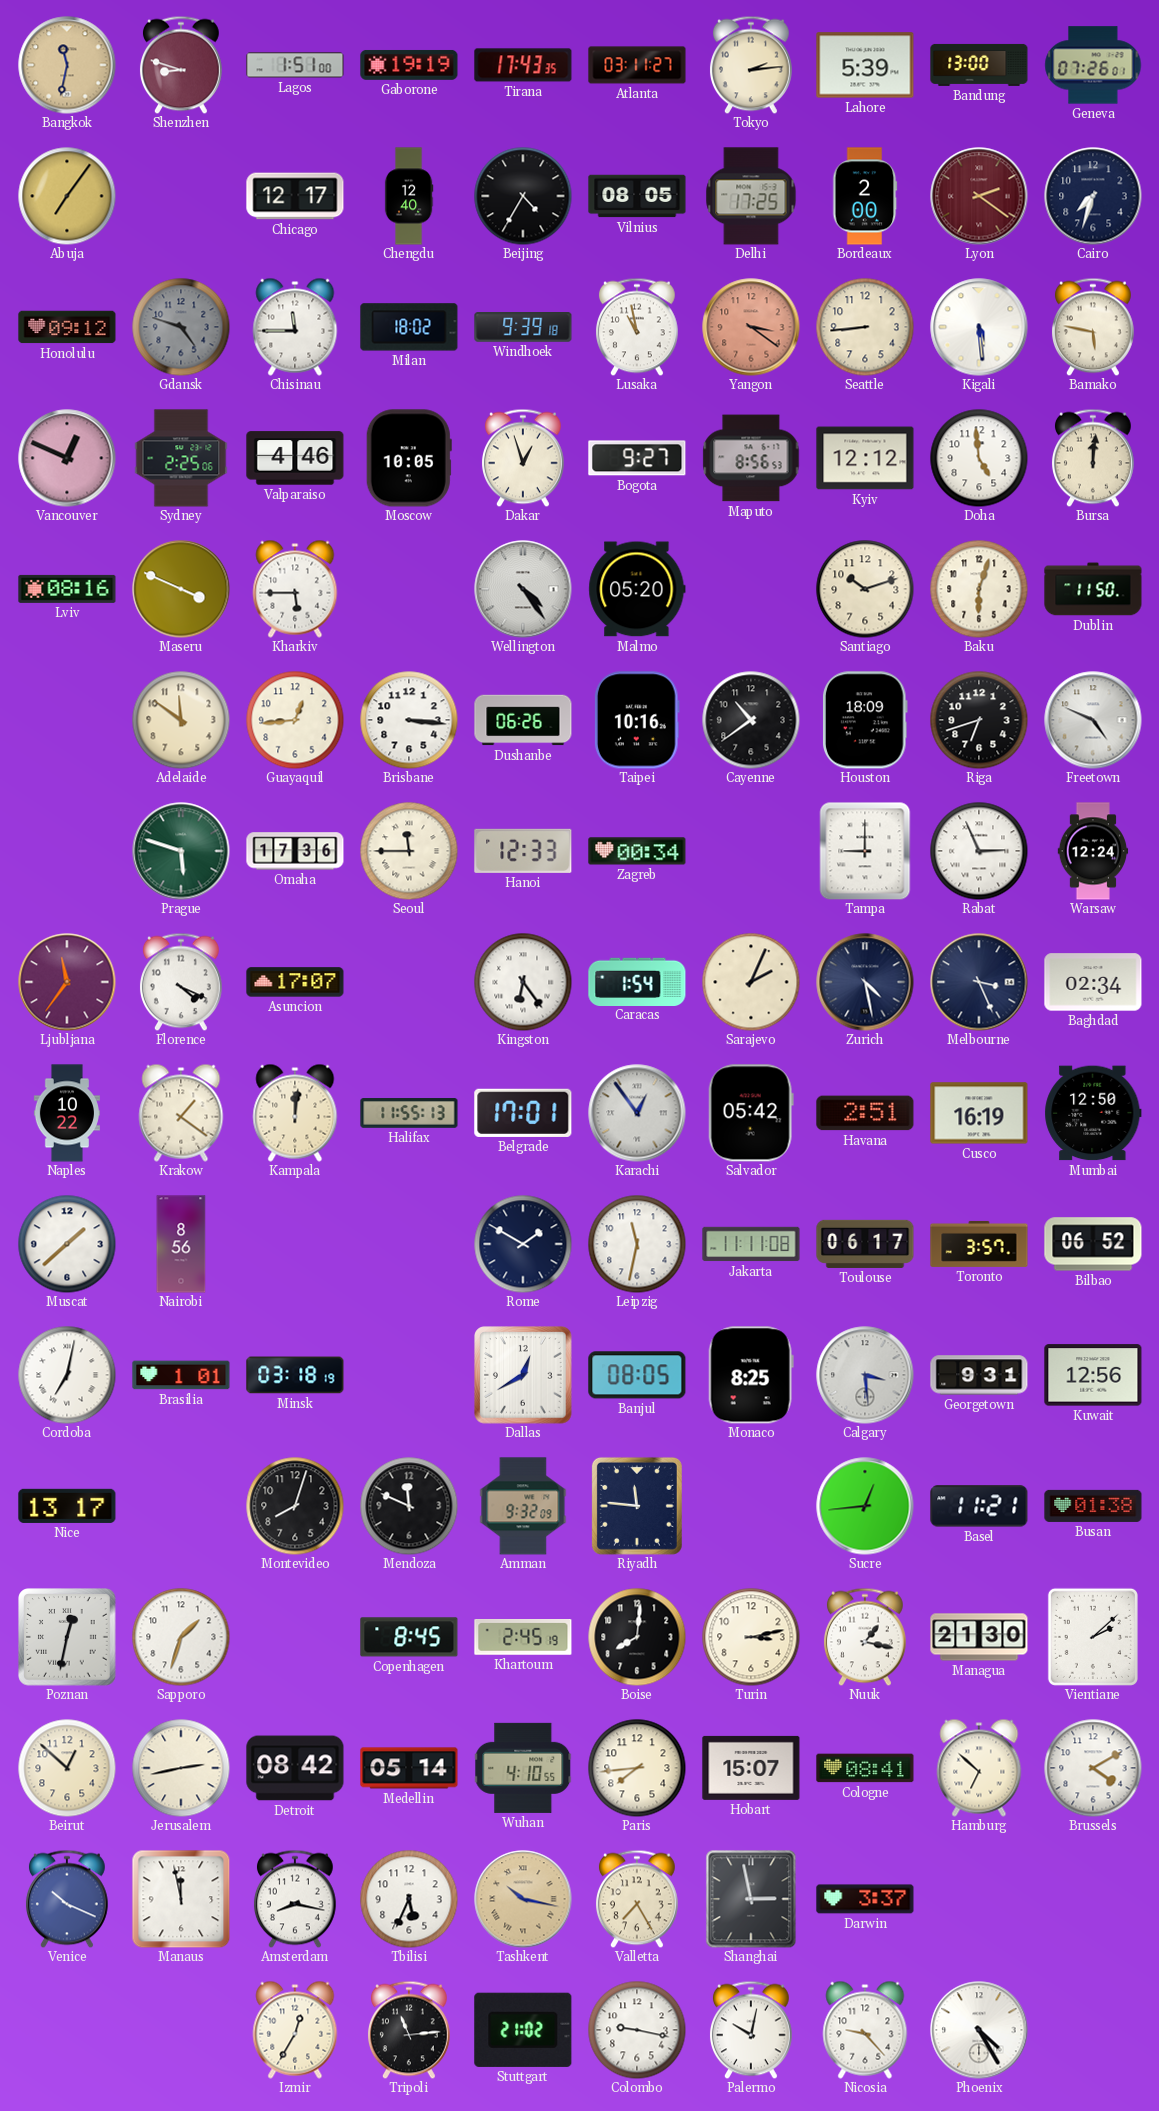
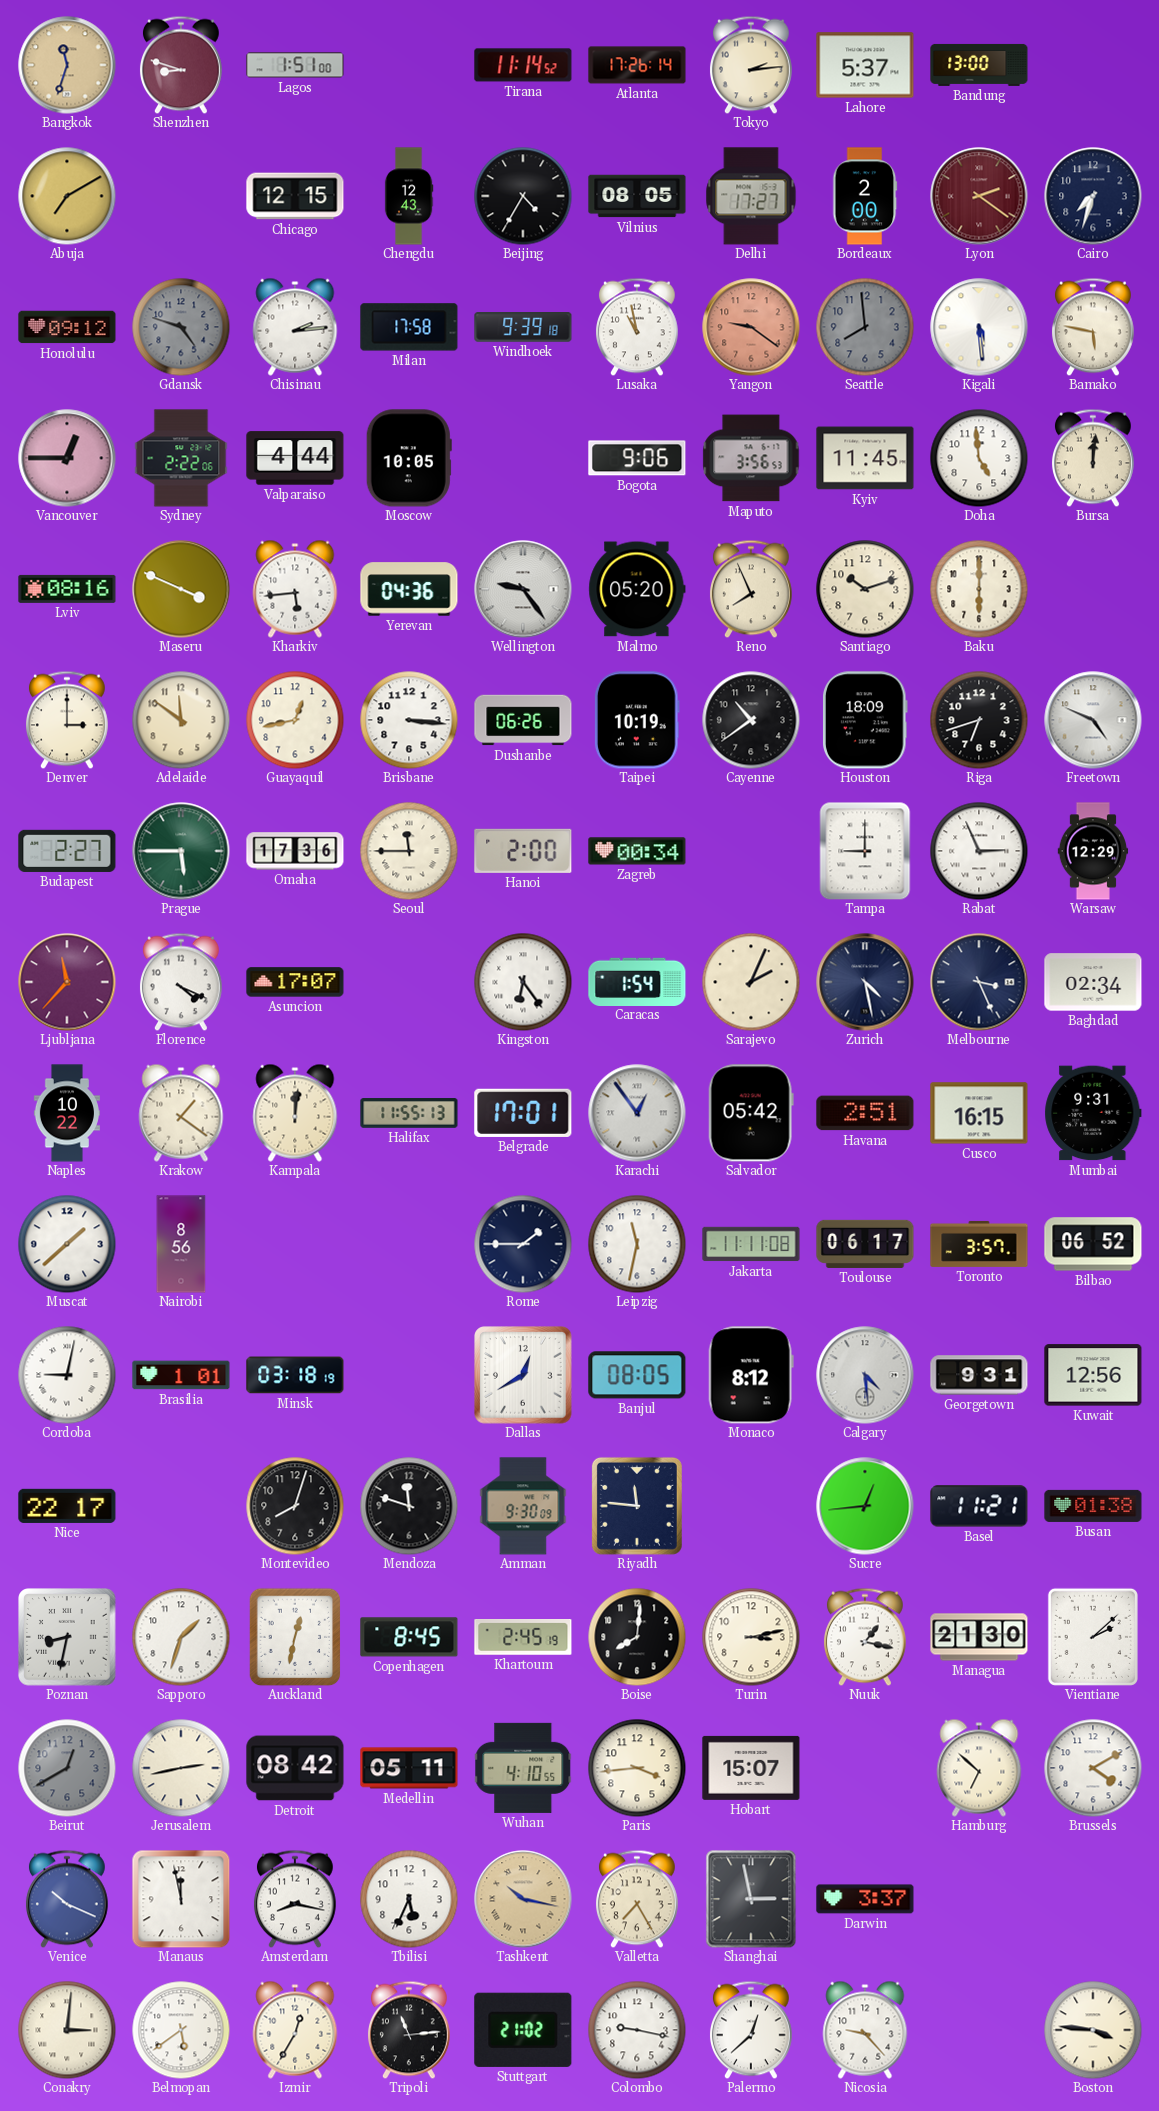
Bangkok: 11:32 -> 11:33
Gaborone: 19:19 -> none
Tirana: 17:43 -> 11:14
Atlanta: 03:11 -> 17:26
Lahore: 5:39 -> 5:37
Geneva: 07:26 -> none
Abuja: 7:06 -> 7:10
Chicago: 12:17 -> 12:15
Chengdu: 12:40 -> 12:43
Delhi: 17:25 -> 17:27
Chisinau: 11:45 -> 2:14
Milan: 18:02 -> 17:58
Yangon: 3:21 -> 9:21
Seattle: 8:44 -> 7:59
Seattle dial: cream -> grey
Vancouver: 12:49 -> 12:45
Sydney: 2:25 -> 2:22
Valparaiso: 4:46 -> 4:44
Dakar: 12:57 -> none
Bogota: 9:27 -> 9:06
Maputo: 8:56 -> 3:56
Kyiv: 12:12 -> 11:45
Kharkiv: 5:45 -> 5:44
Yerevan: none -> 04:36
Wellington: 4:24 -> 9:24
Reno: none -> 7:56
Baku: 6:03 -> 6:00
Dublin: 11:50 -> none
Denver: none -> 3:00
Guayaquil: 12:44 -> 12:43
Taipei: 10:16 -> 10:19
Budapest: none -> 2:27
Prague: 5:48 -> 5:45
Hanoi: 12:33 -> 2:00
Warsaw: 12:24 -> 12:29
Ljubljana: 11:36 -> 11:37
Cusco: 16:19 -> 16:15
Mumbai: 12:50 -> 9:31
Rome: 1:50 -> 1:45
Cordoba: 7:02 -> 9:02
Monaco: 8:25 -> 8:12
Calgary: 3:29 -> 4:29
Nice: 13:17 -> 22:17
Mendoza: 11:49 -> 11:48
Amman: 9:32 -> 9:30
Poznan: 12:32 -> 8:32
Auckland: none -> 12:32
Beirut: 12:52 -> 12:40
Beirut dial: cream -> grey
Medellin: 05:14 -> 05:11
Paris: 7:44 -> 3:44
Cologne: 08:41 -> none
Conakry: none -> 3:01
Belmopan: none -> 5:39
Palermo: 10:02 -> 12:38
Phoenix: 4:25 -> none
Boston: none -> 3:46
